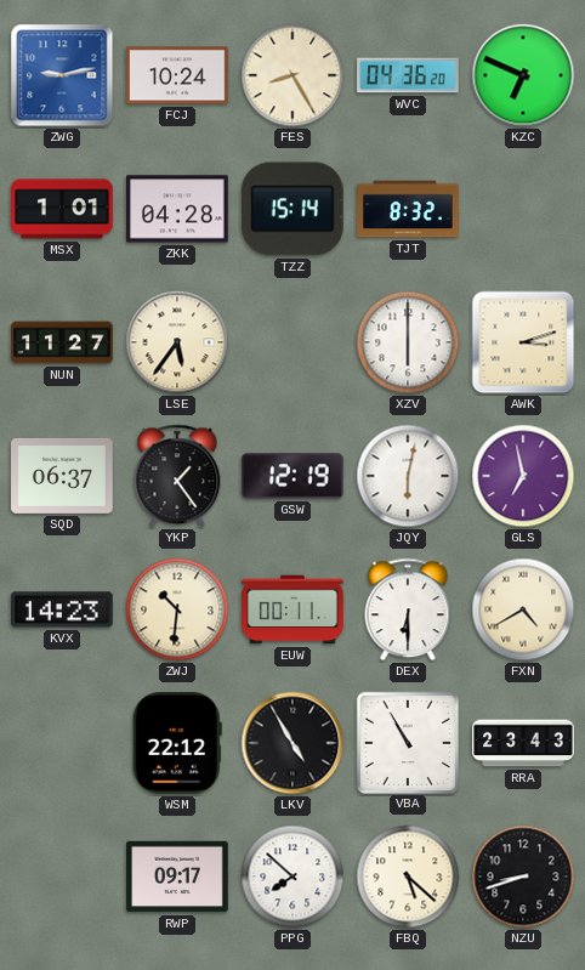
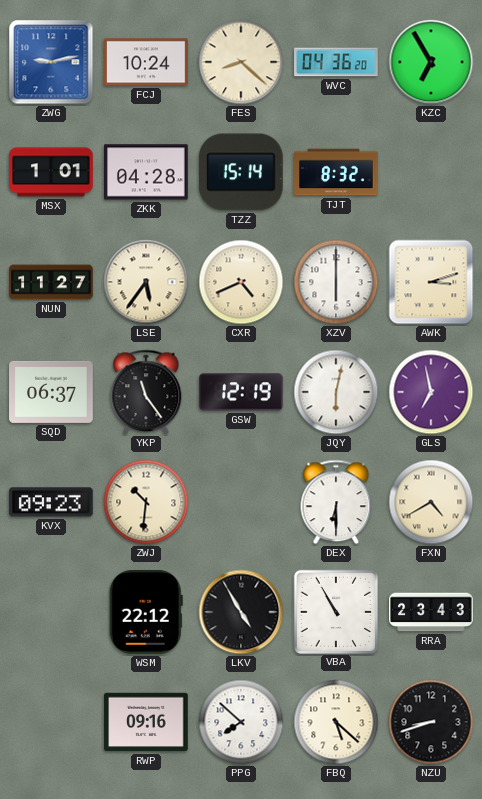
FES: 8:25 -> 8:22
KZC: 6:49 -> 6:55
CXR: none -> 4:41
YKP: 1:24 -> 11:24
KVX: 14:23 -> 09:23
EUW: 00:11 -> none
RWP: 09:17 -> 09:16
